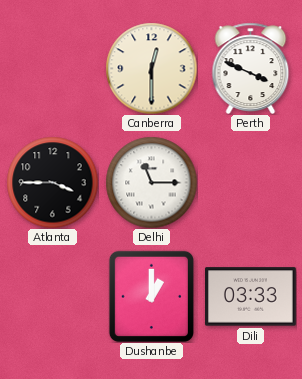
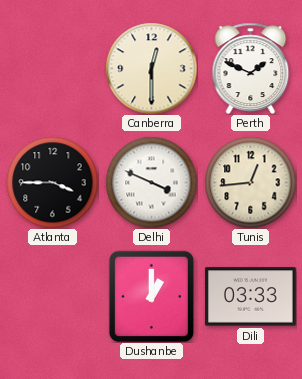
Perth: 3:49 -> 1:49
Delhi: 11:15 -> 3:49
Tunis: none -> 12:44
